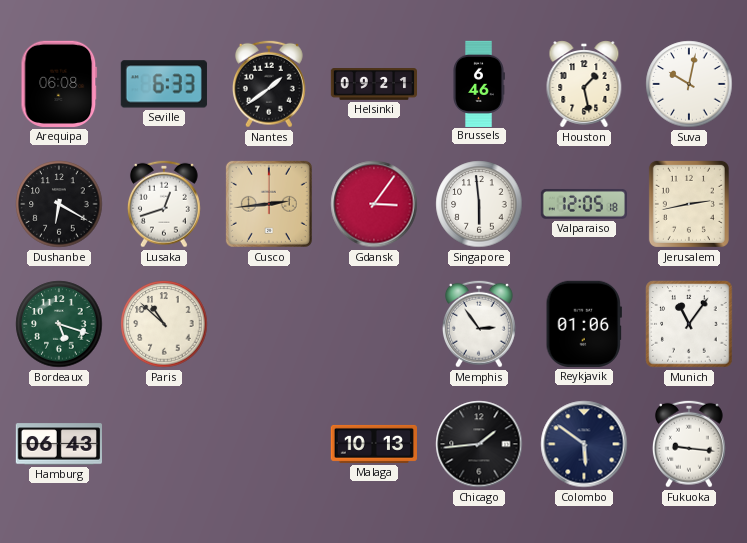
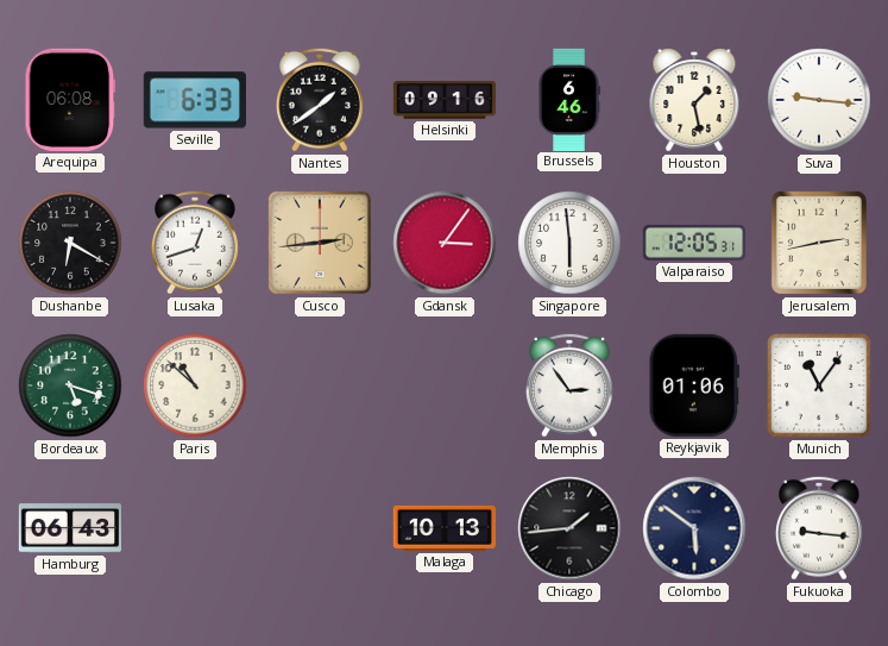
Helsinki: 09:21 -> 09:16
Suva: 10:02 -> 9:16
Valparaiso: 12:05:18 -> 12:05:31
